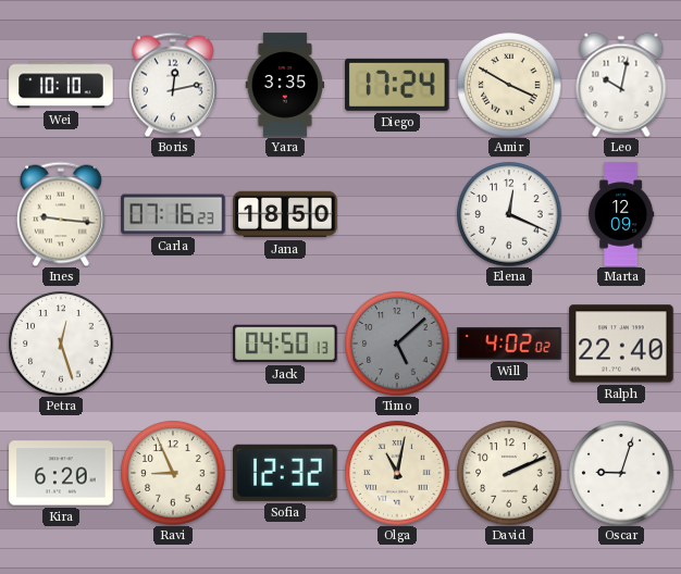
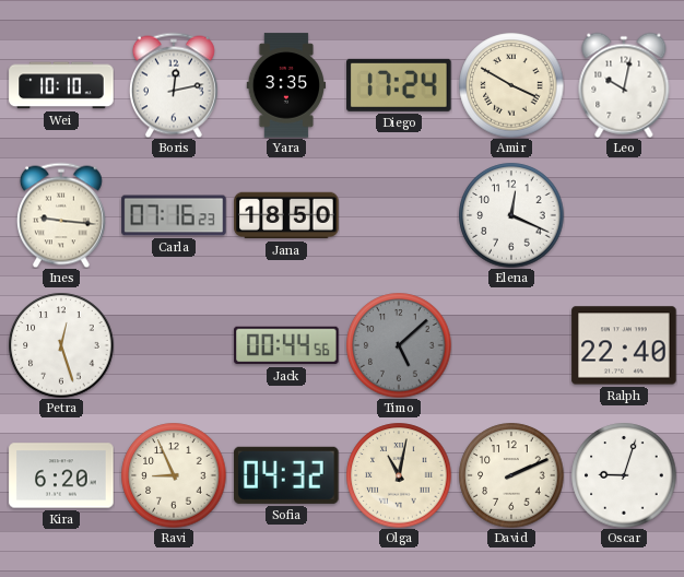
Marta: 12:09 -> none
Jack: 04:50 -> 00:44
Will: 4:02 -> none
Sofia: 12:32 -> 04:32
